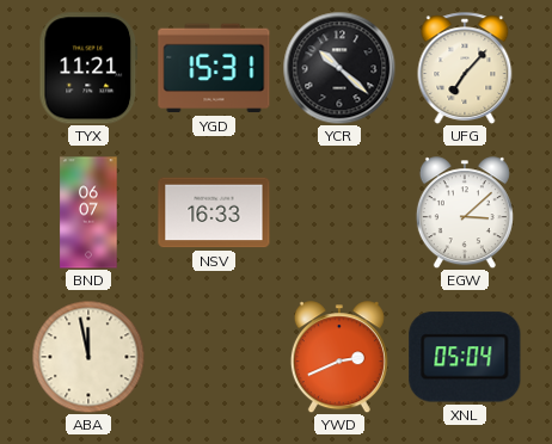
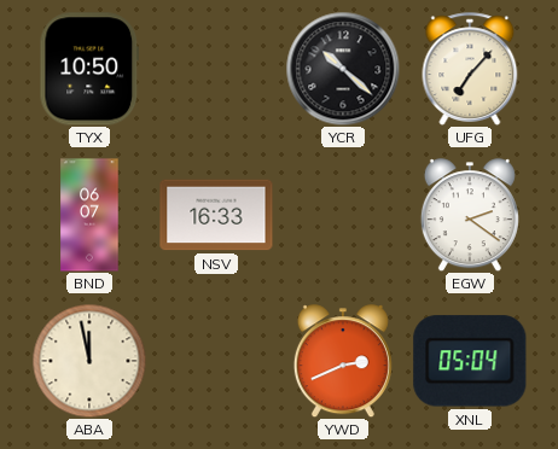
TYX: 11:21 -> 10:50
YGD: 15:31 -> none
EGW: 3:08 -> 2:21
